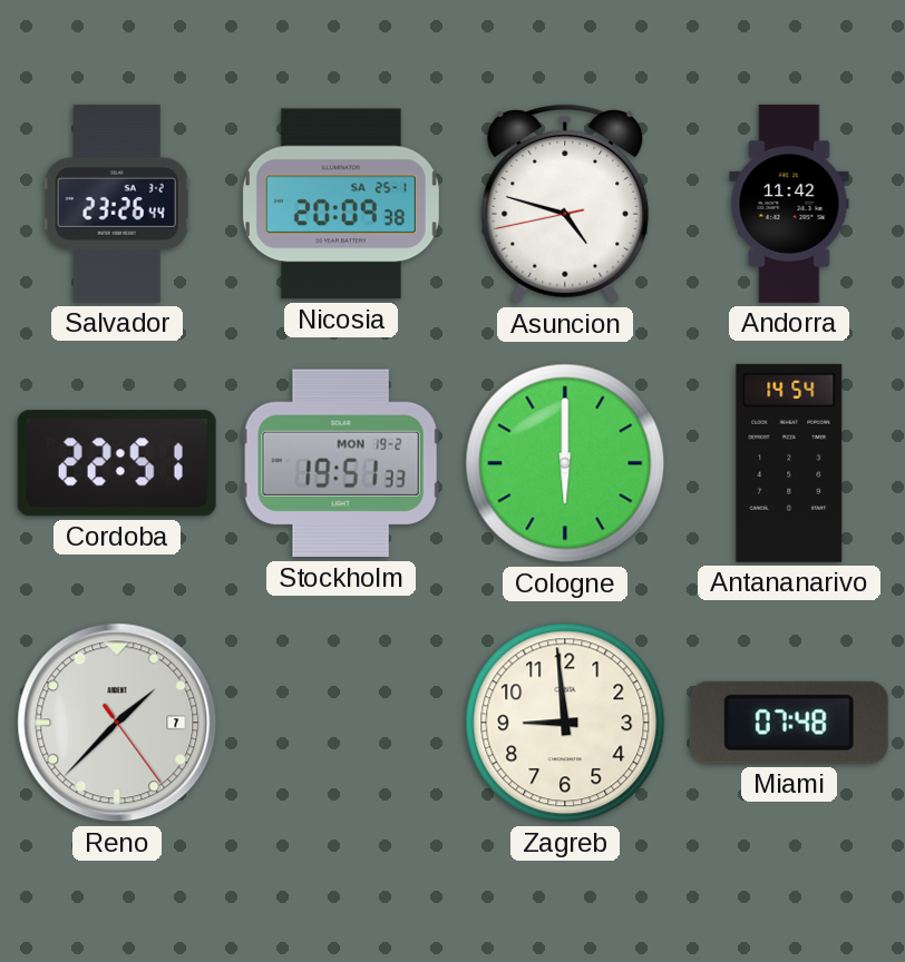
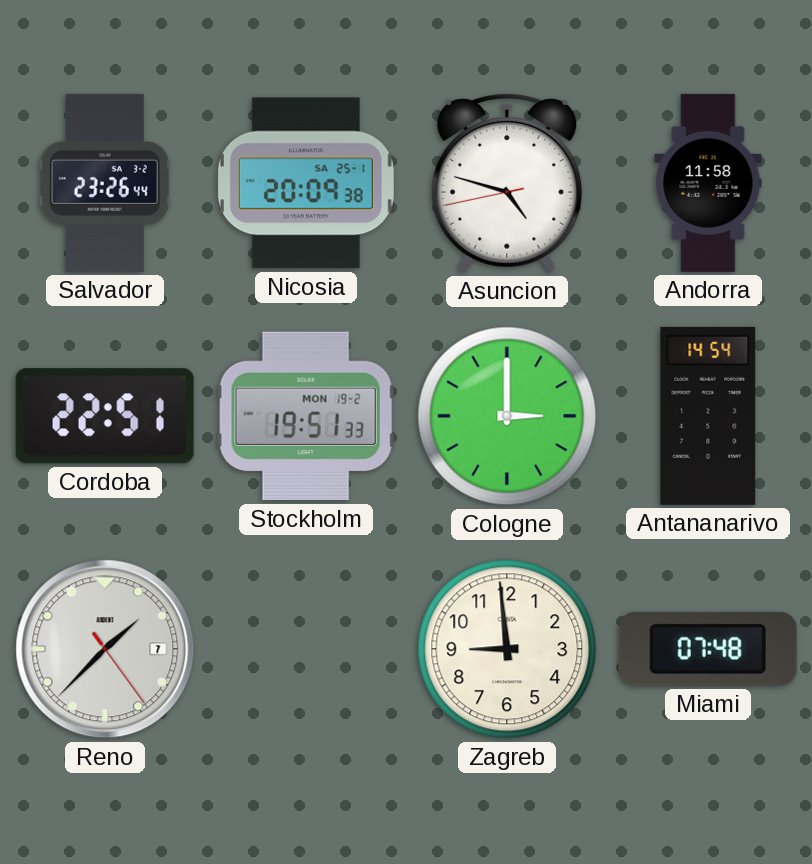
Andorra: 11:42 -> 11:58
Cologne: 6:00 -> 3:00
